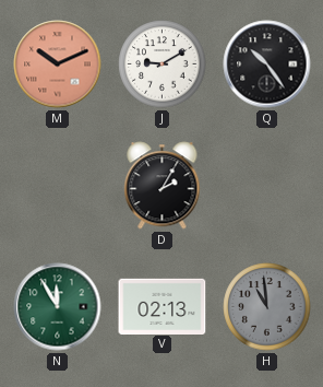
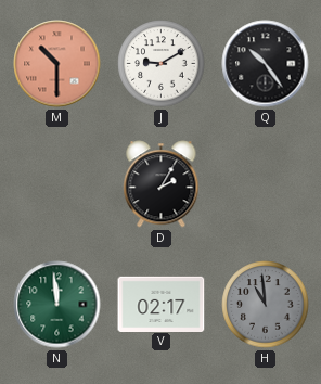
M: 10:11 -> 10:30
N: 11:55 -> 11:59
V: 02:13 -> 02:17
